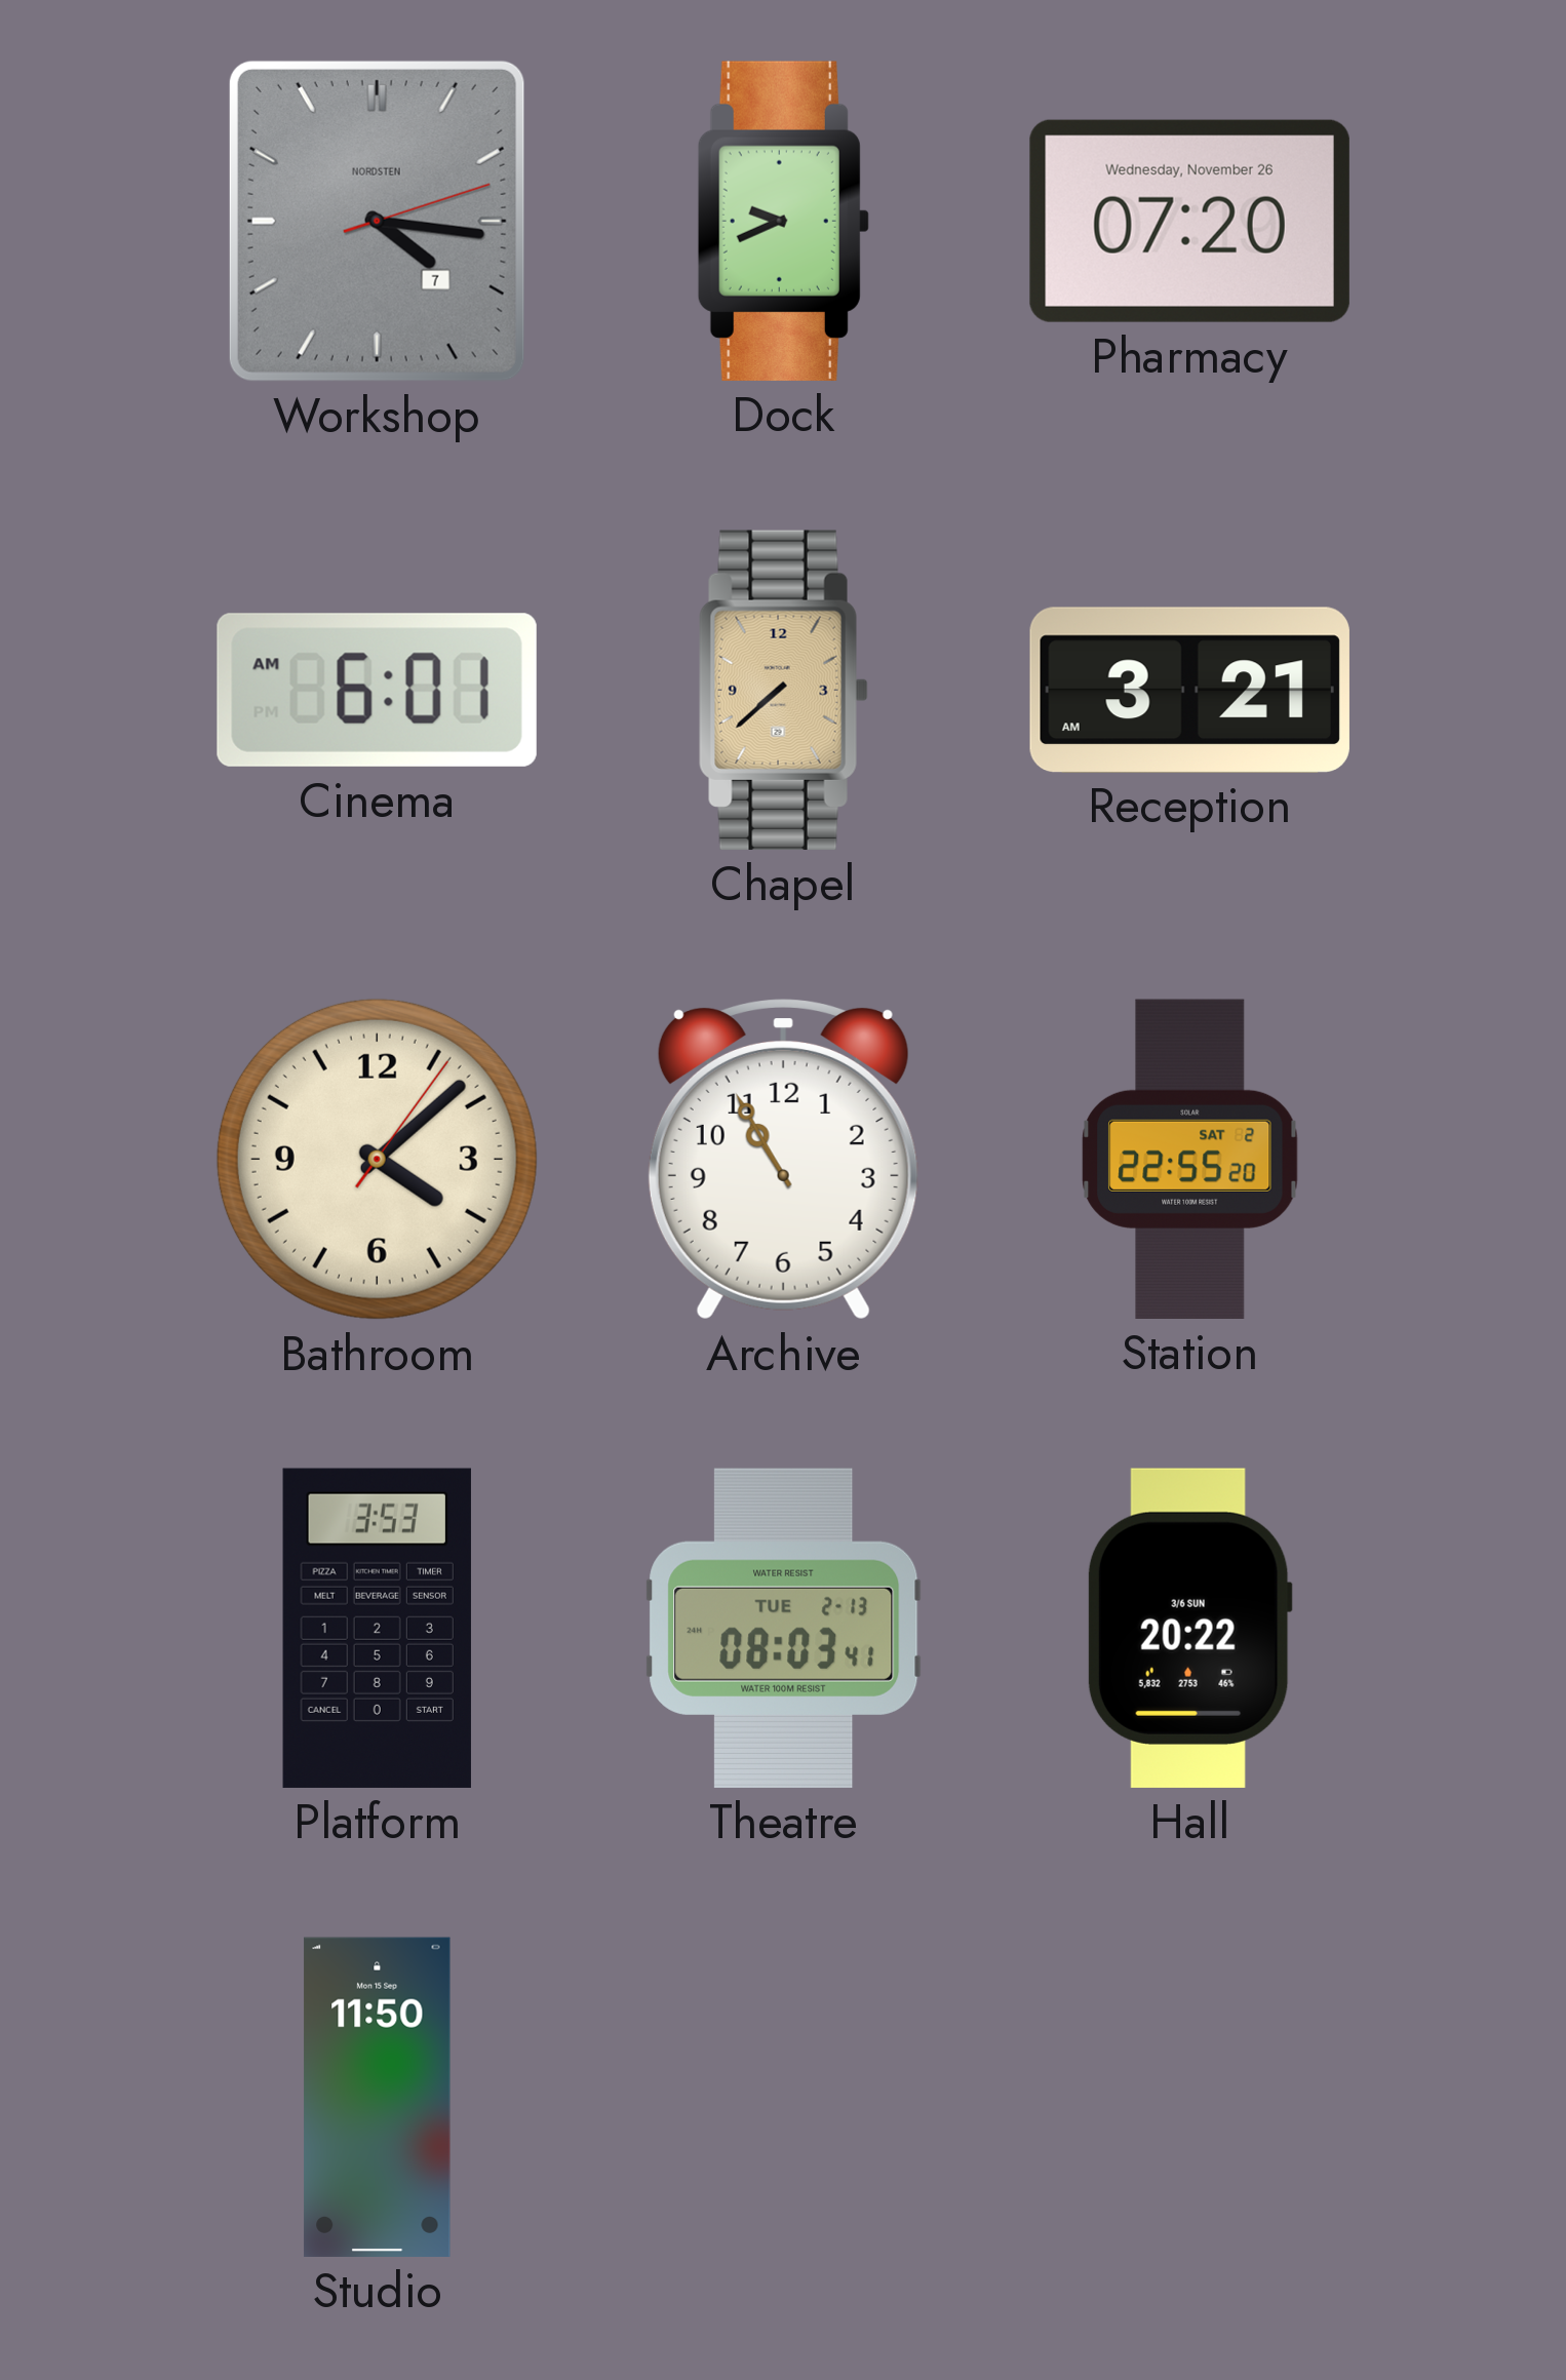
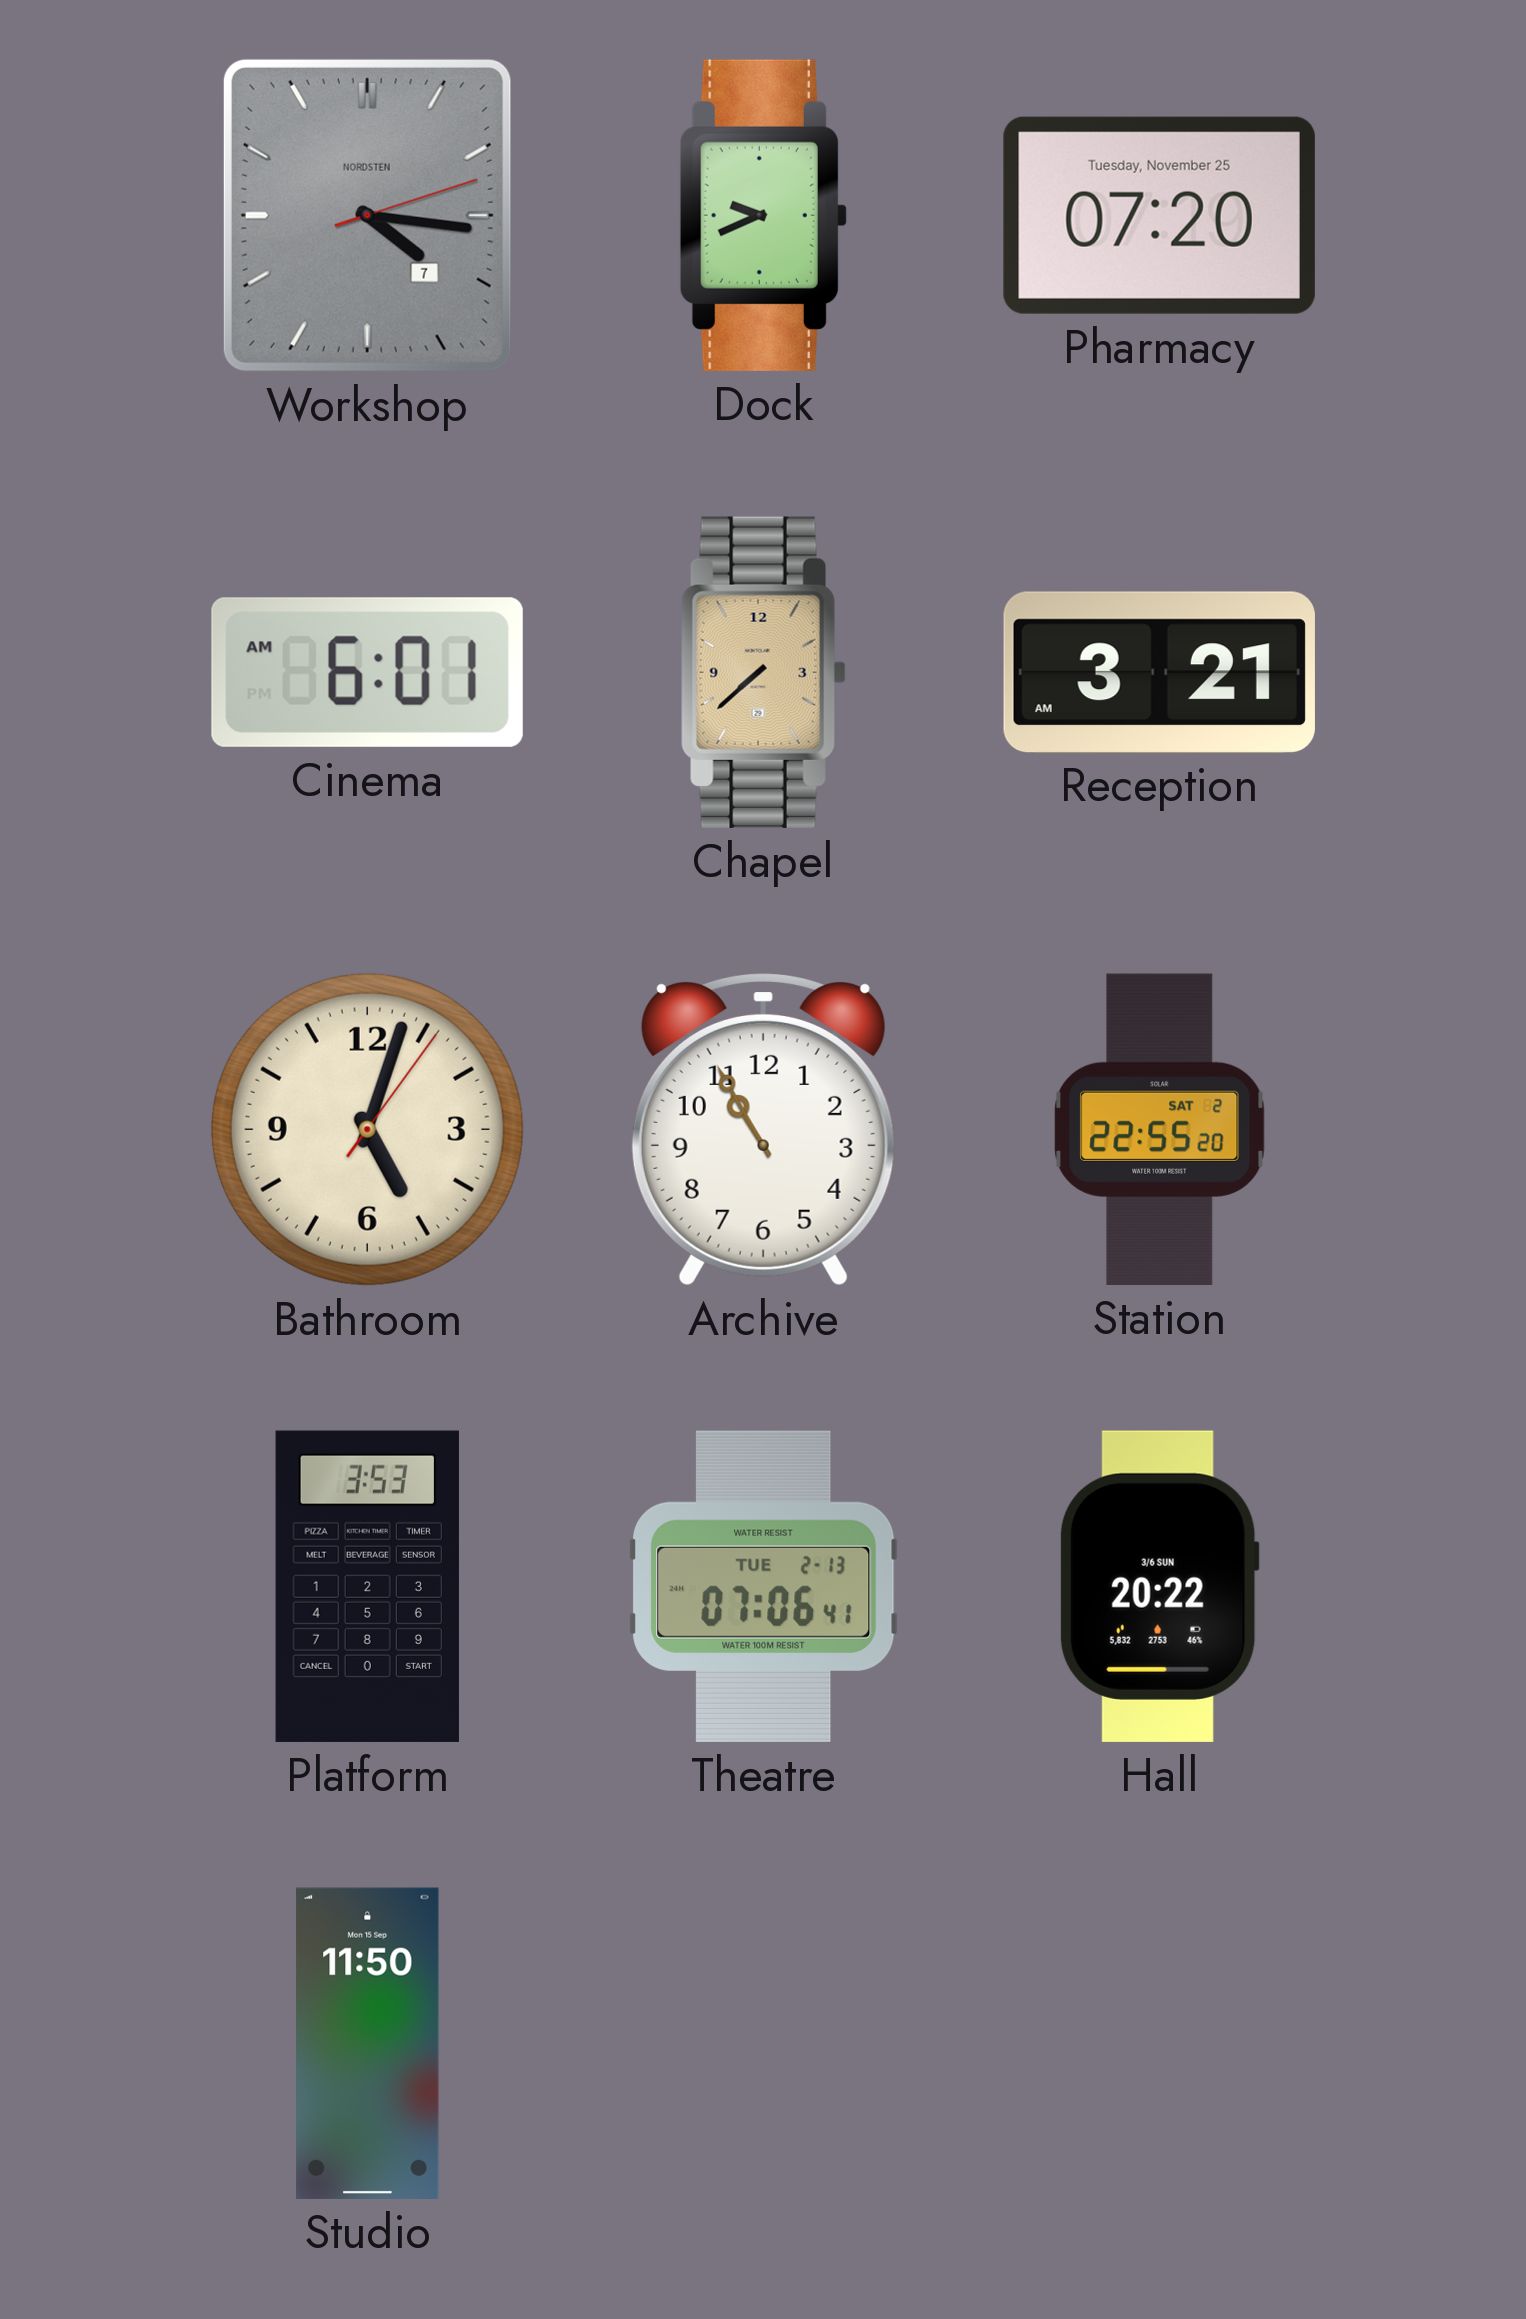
Pharmacy date: Wednesday, November 26 -> Tuesday, November 25
Bathroom: 4:08 -> 5:03
Theatre: 08:03 -> 07:06
